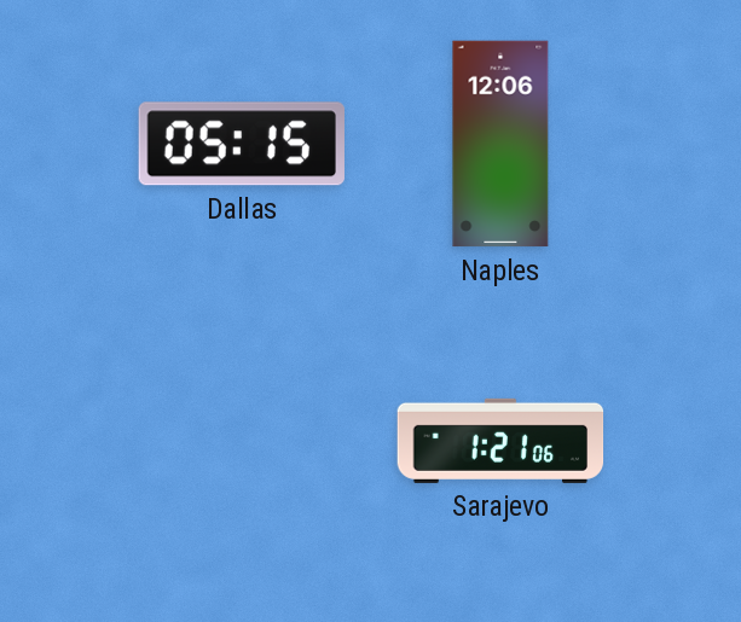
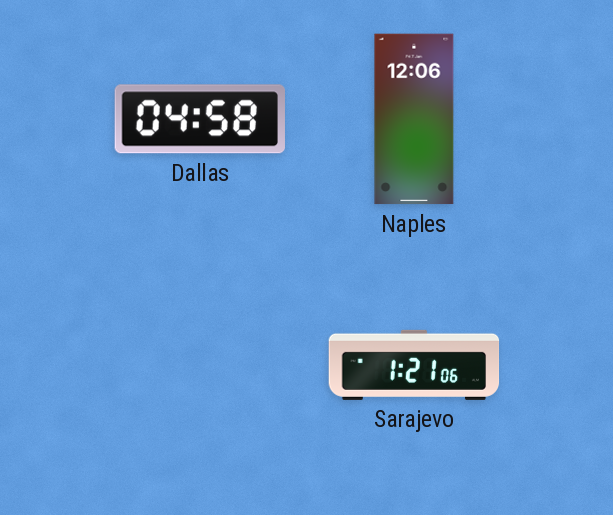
Dallas: 05:15 -> 04:58
